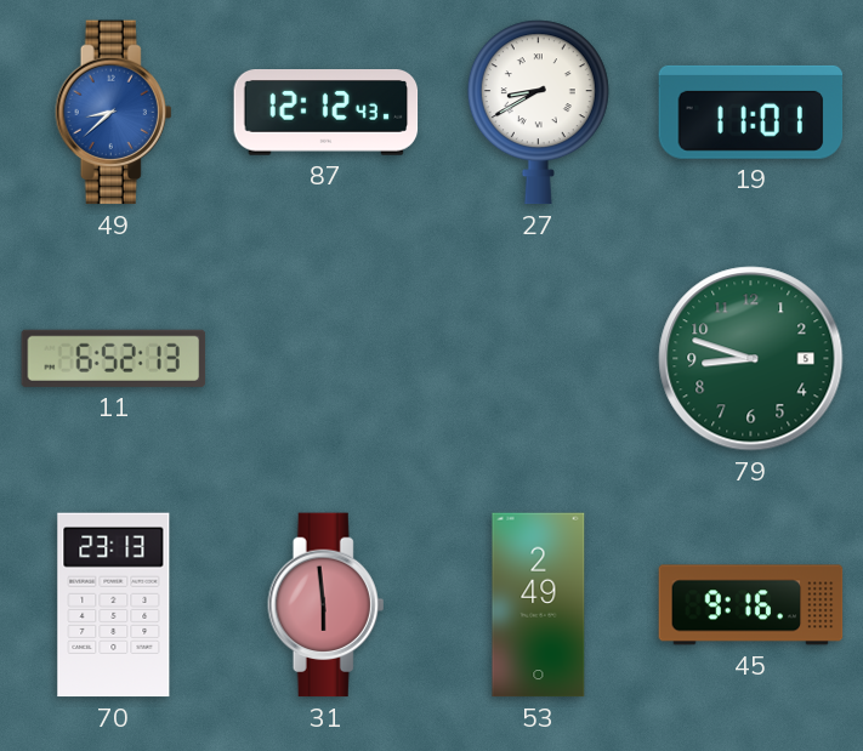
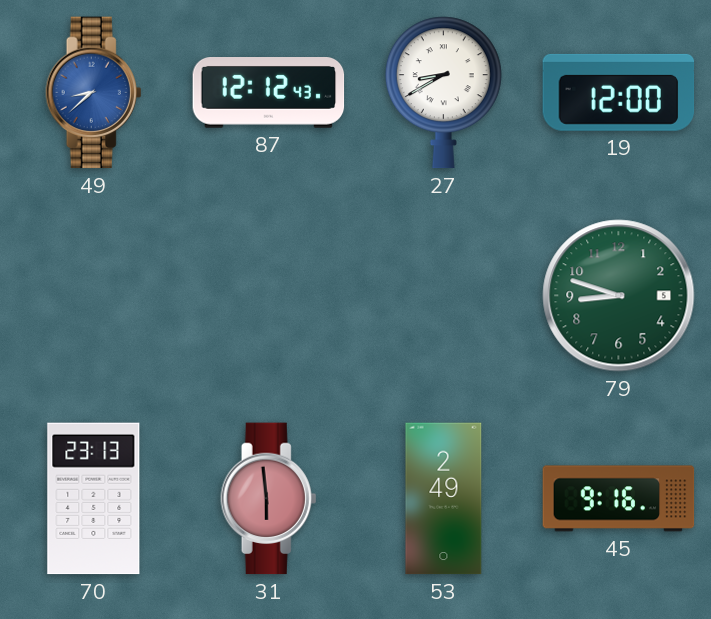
19: 11:01 -> 12:00
11: 6:52 -> none
